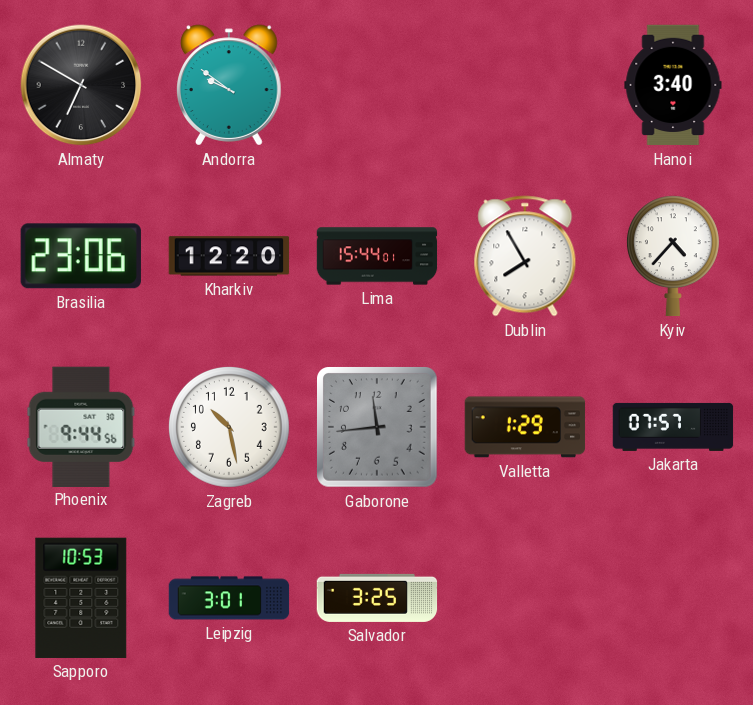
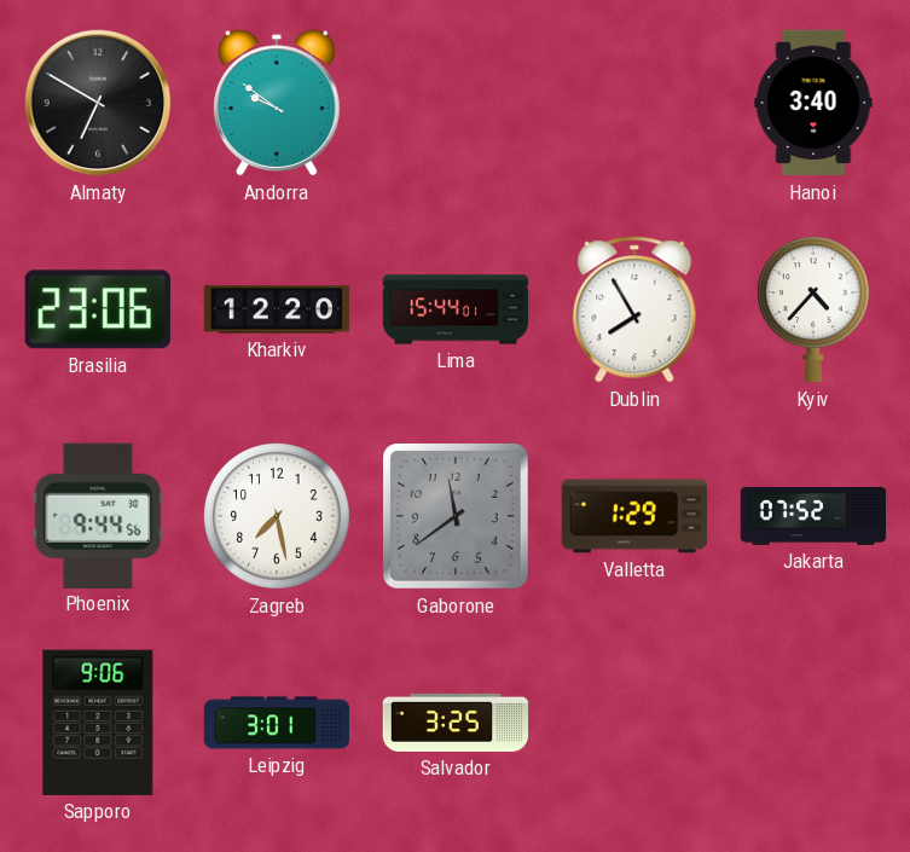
Zagreb: 10:28 -> 7:28
Gaborone: 11:44 -> 11:39
Jakarta: 07:57 -> 07:52
Sapporo: 10:53 -> 9:06
